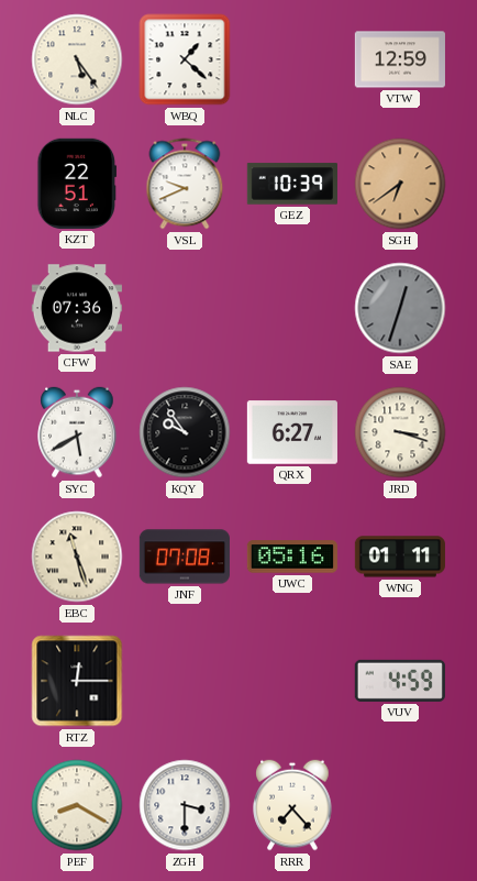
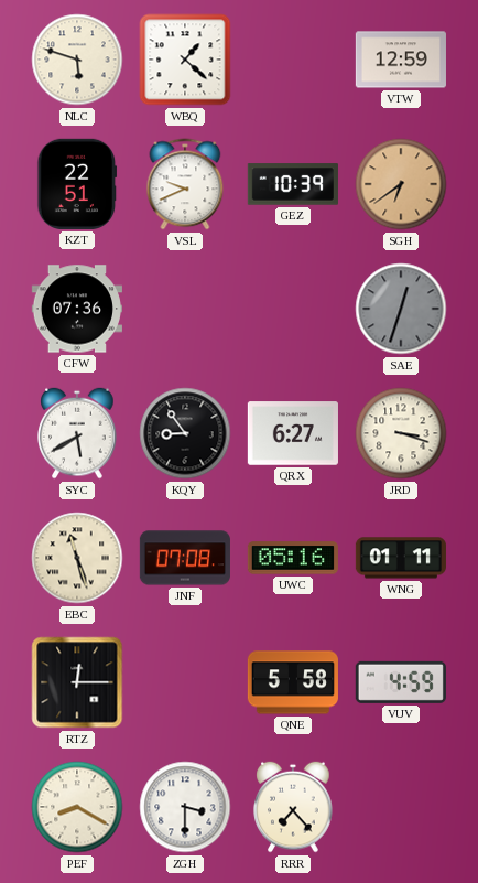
NLC: 5:24 -> 5:48
KQY: 9:54 -> 8:54
QNE: none -> 5:58
